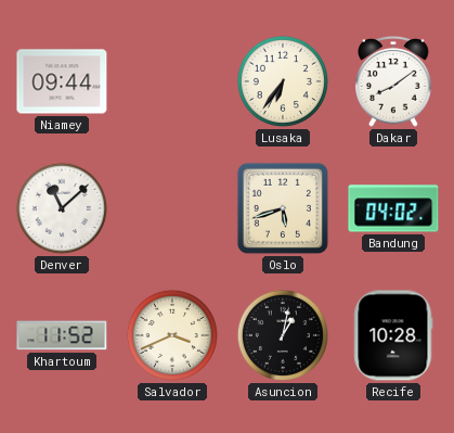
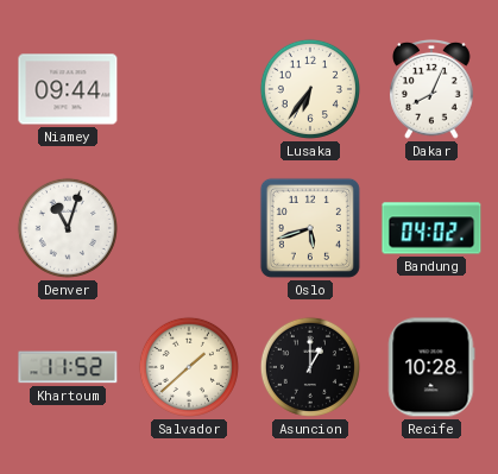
Dakar: 8:09 -> 8:04
Denver: 11:08 -> 11:03
Salvador: 3:41 -> 1:38
Asuncion: 1:02 -> 1:00
